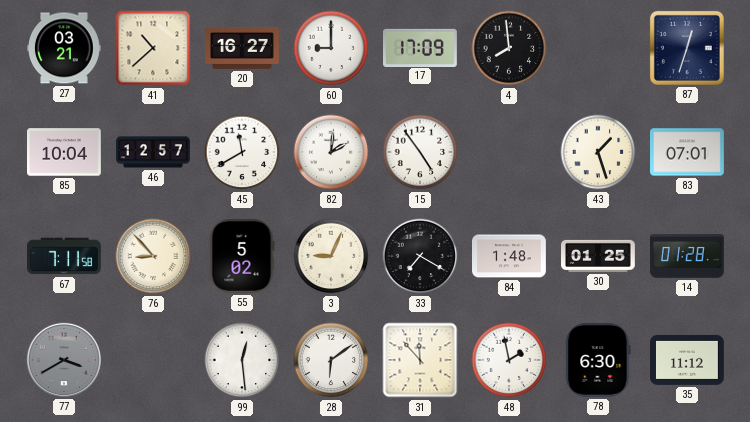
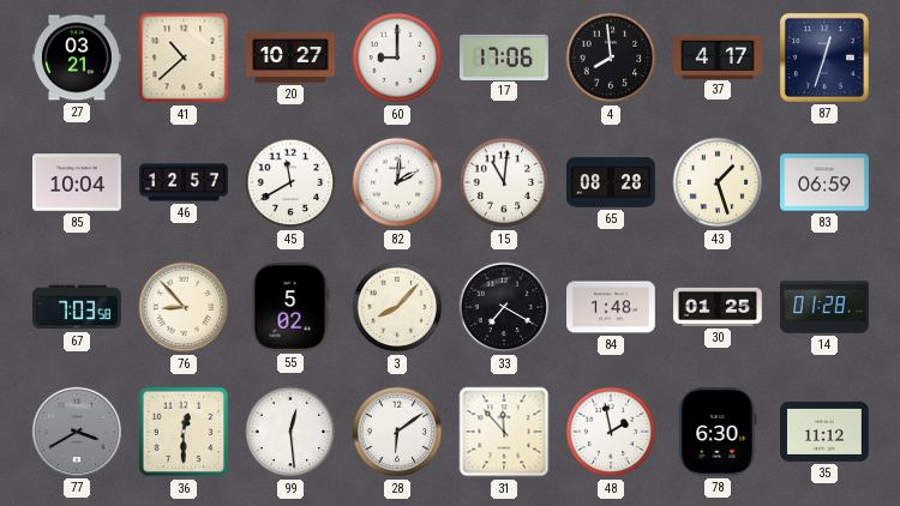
20: 16:27 -> 10:27
17: 17:09 -> 17:06
37: none -> 4:17
15: 4:54 -> 11:01
65: none -> 08:28
83: 07:01 -> 06:59
67: 7:11 -> 7:03
3: 9:04 -> 8:07
36: none -> 12:30
